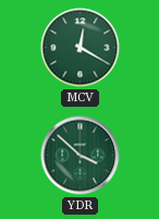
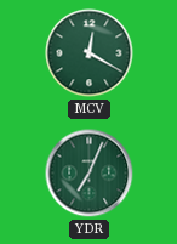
YDR: 3:52 -> 7:04
